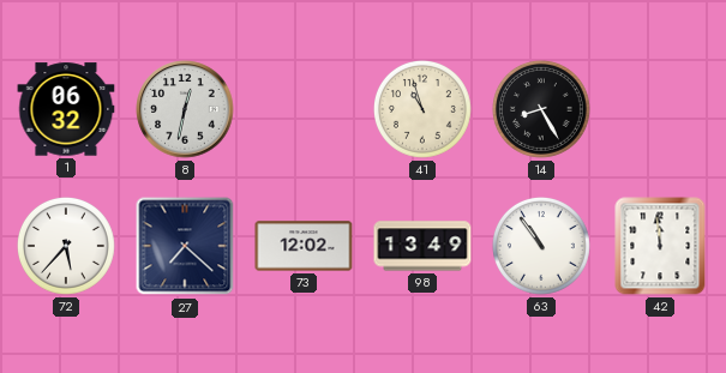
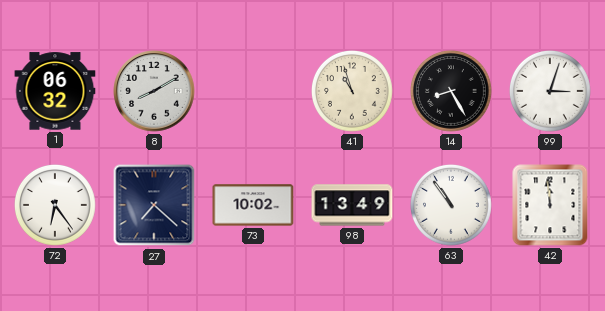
8: 12:32 -> 8:10
99: none -> 3:03
72: 5:37 -> 6:24
73: 12:02 -> 10:02
